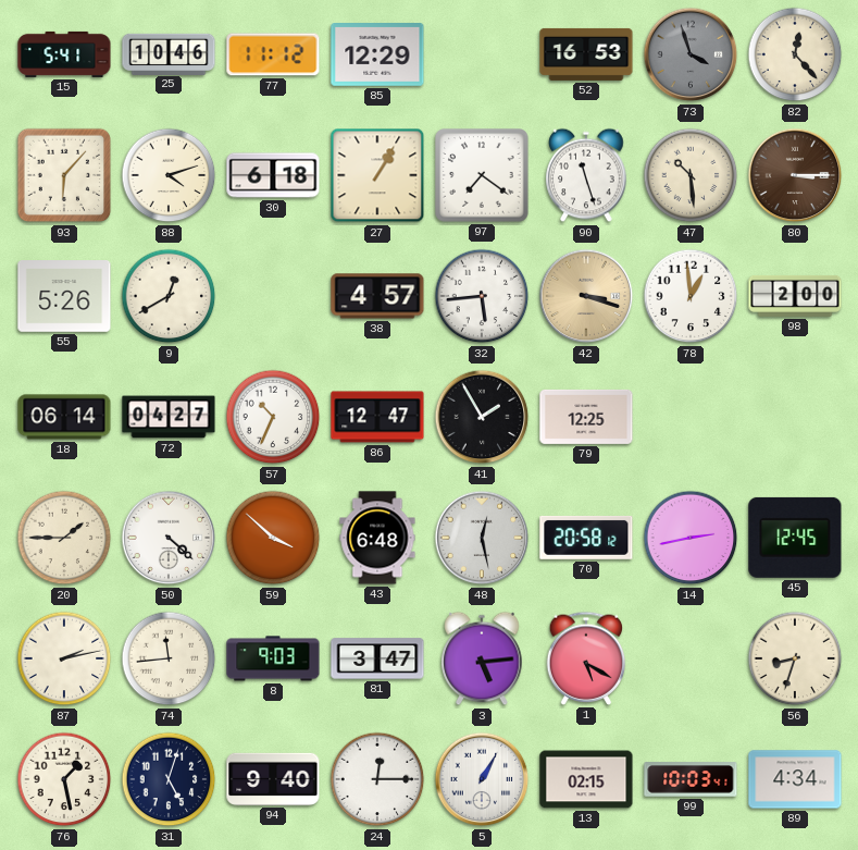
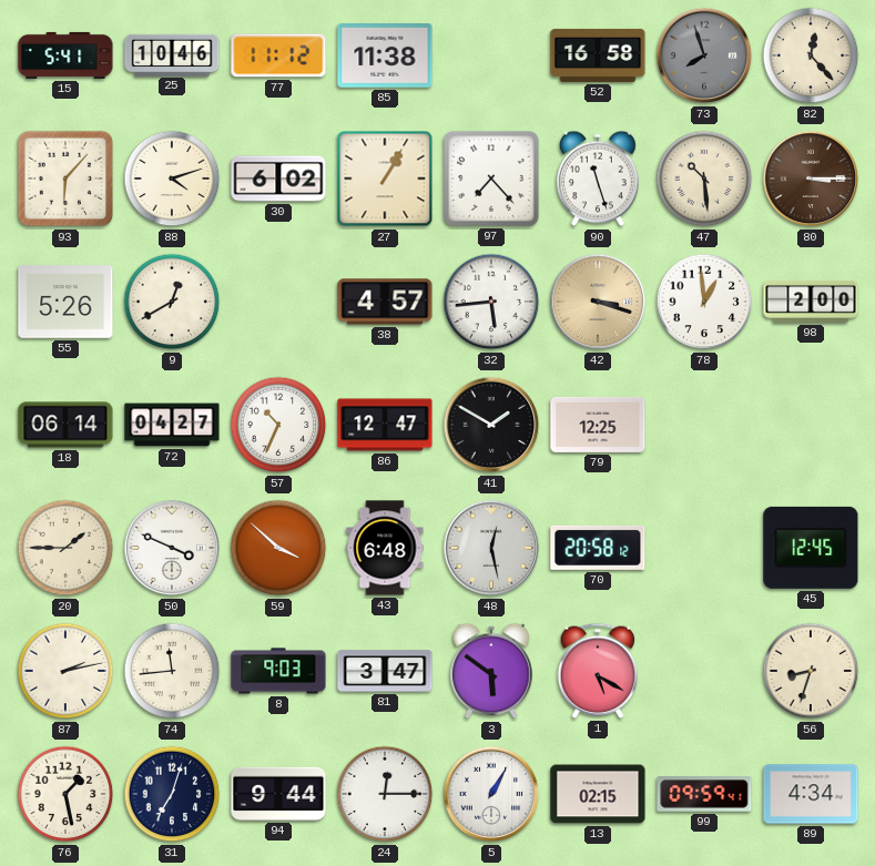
85: 12:29 -> 11:38
52: 16:53 -> 16:58
73: 3:57 -> 7:57
30: 6:18 -> 6:02
97: 7:21 -> 7:23
41: 1:55 -> 1:50
50: 4:22 -> 3:49
14: 2:43 -> none
3: 5:14 -> 5:51
31: 5:03 -> 7:03
94: 9:40 -> 9:44
99: 10:03 -> 09:59
